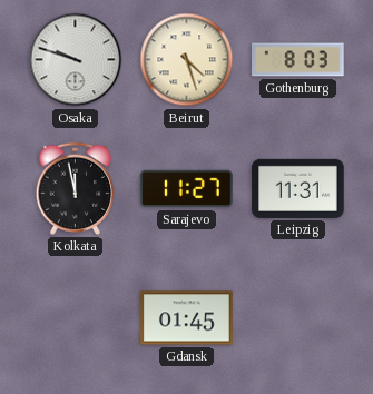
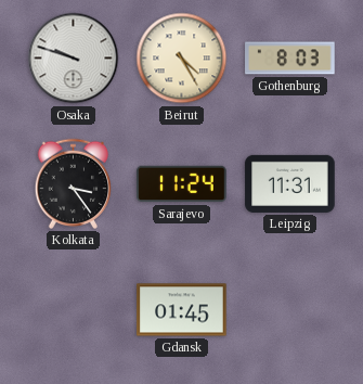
Beirut: 4:27 -> 4:25
Kolkata: 11:58 -> 3:24
Sarajevo: 11:27 -> 11:24
